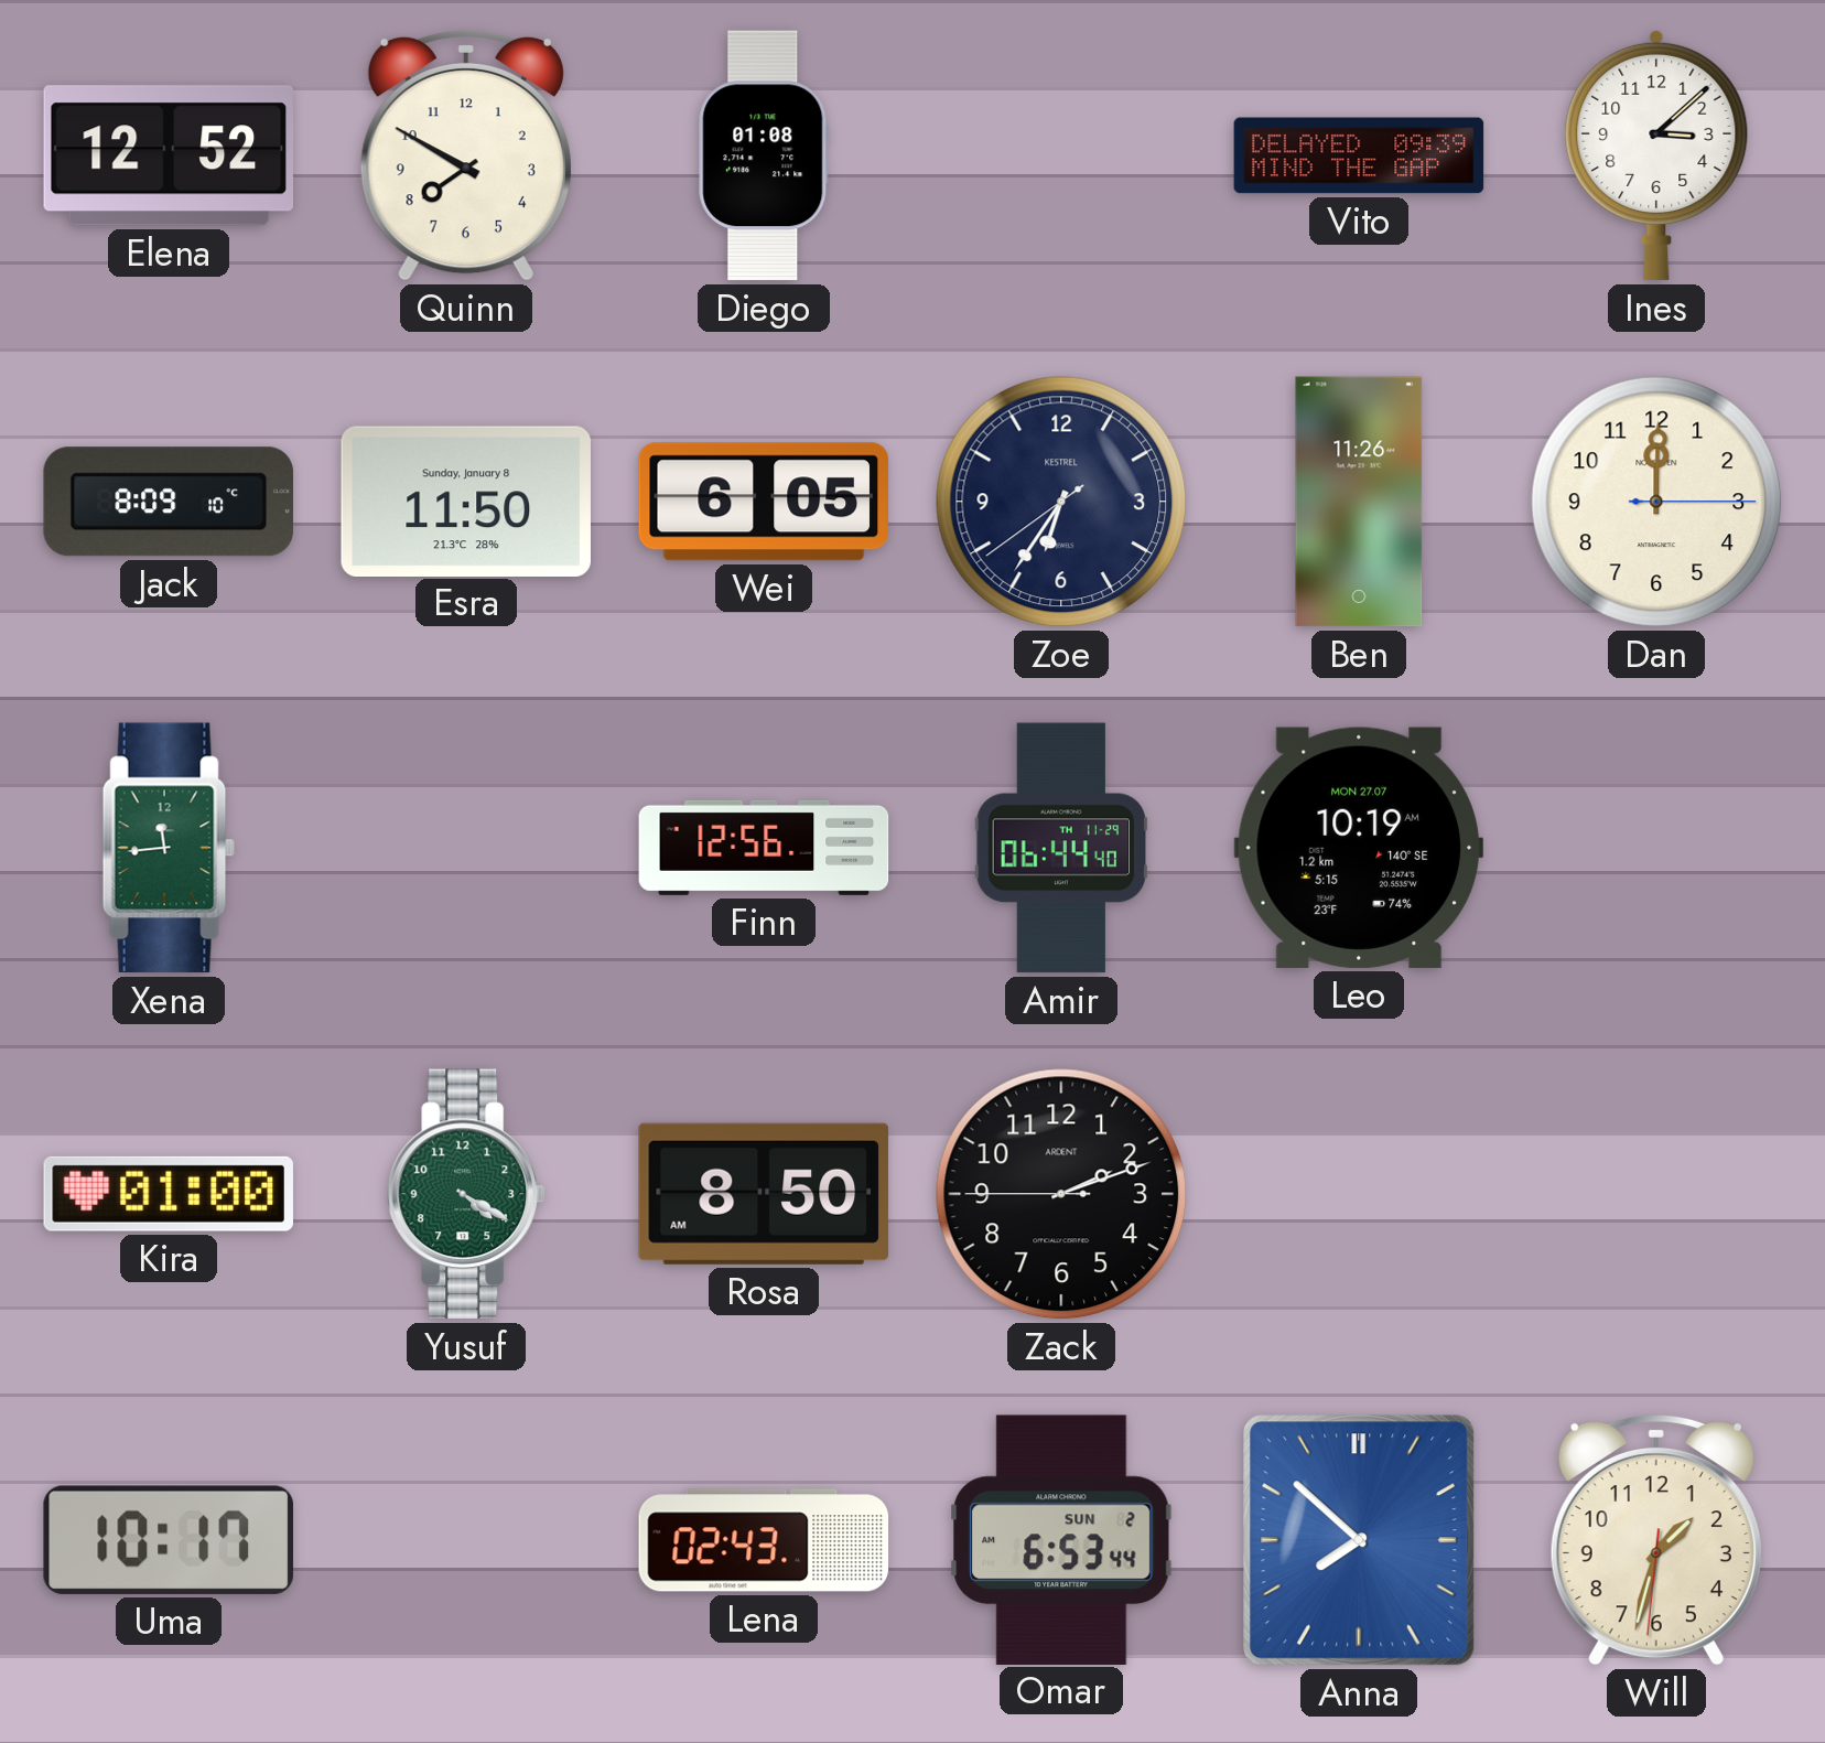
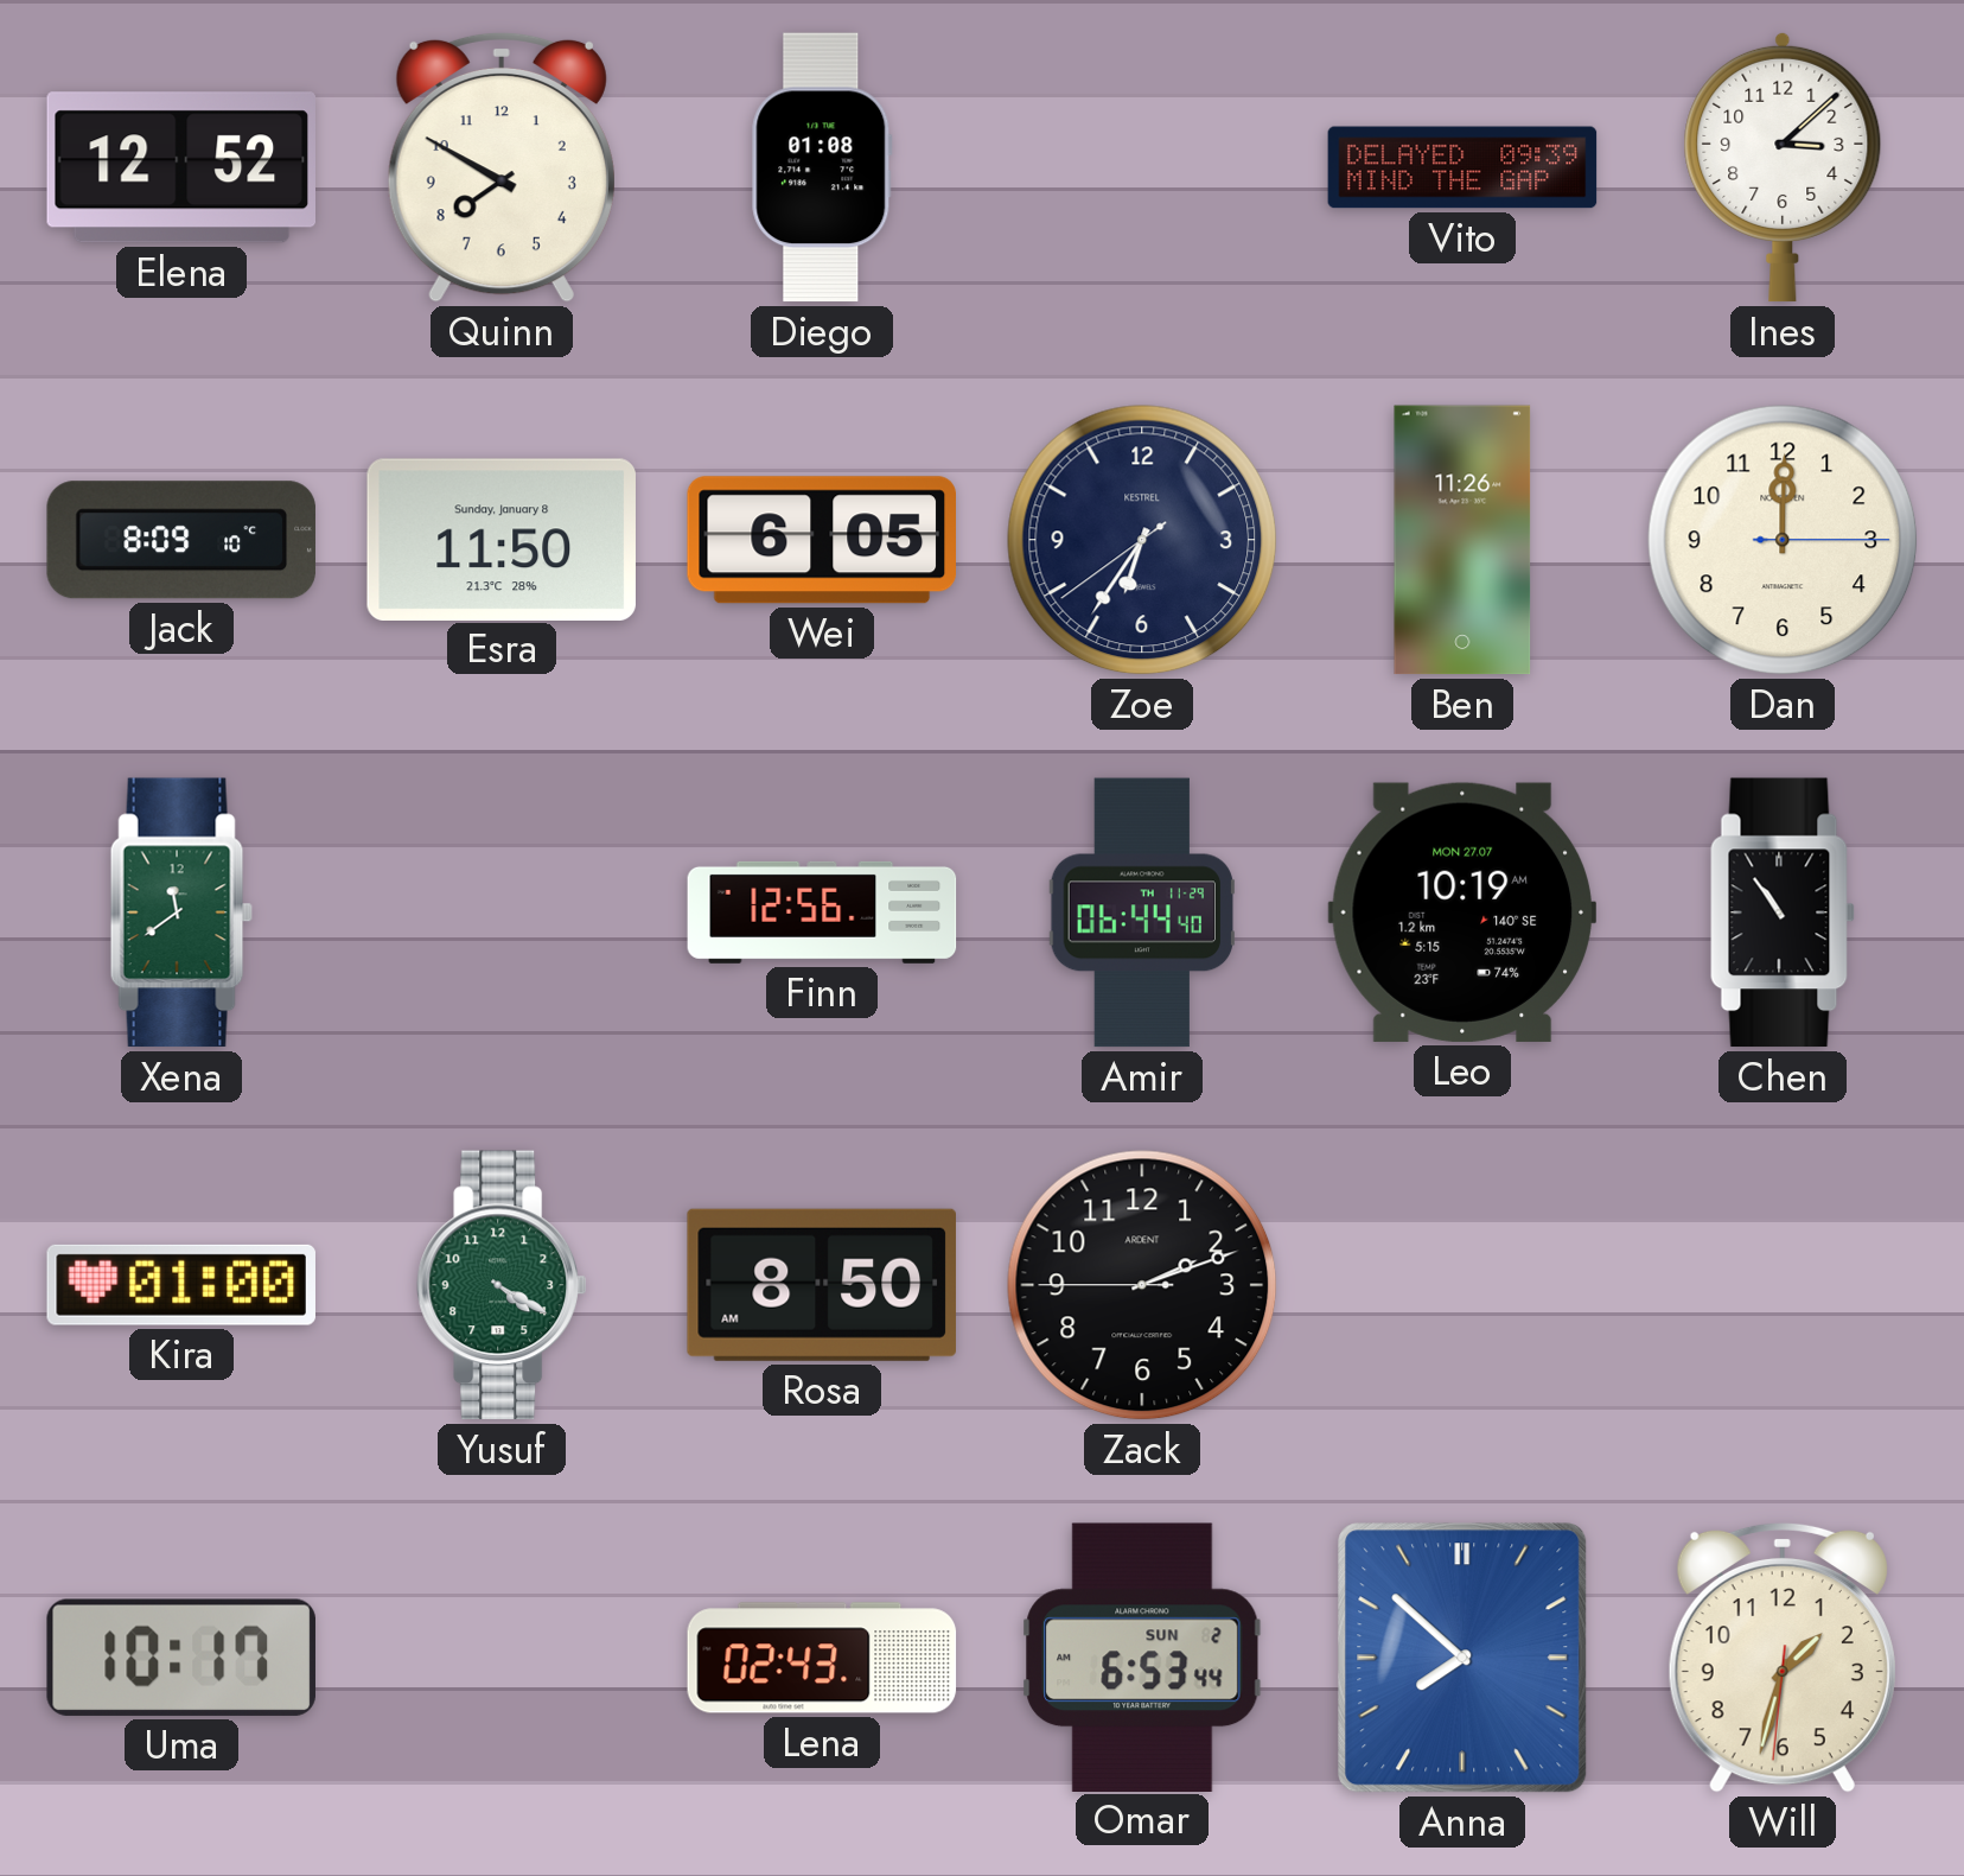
Xena: 11:44 -> 11:39
Chen: none -> 10:54
